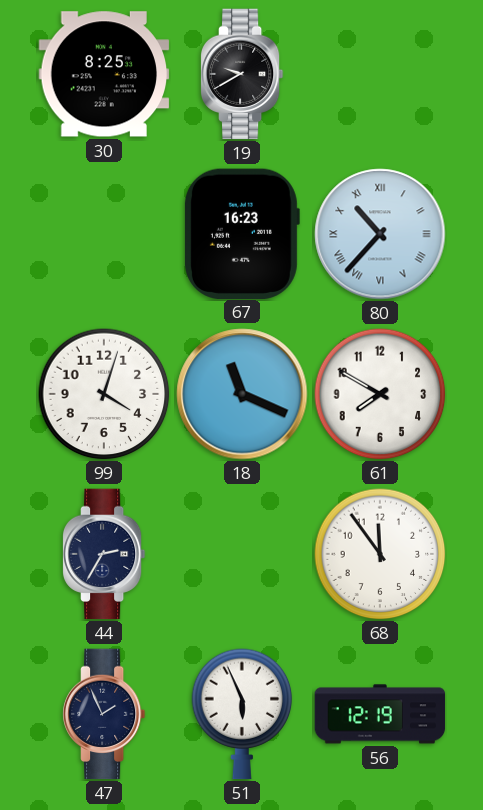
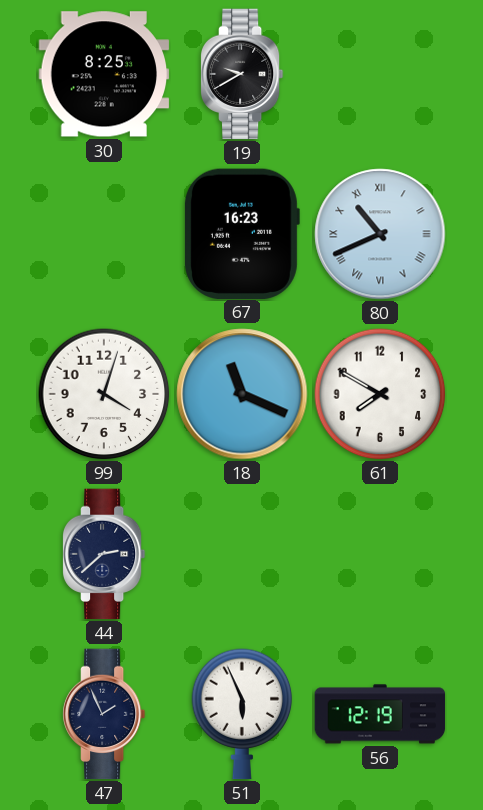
80: 10:37 -> 10:41
44: 2:35 -> 2:38
68: 11:54 -> none
